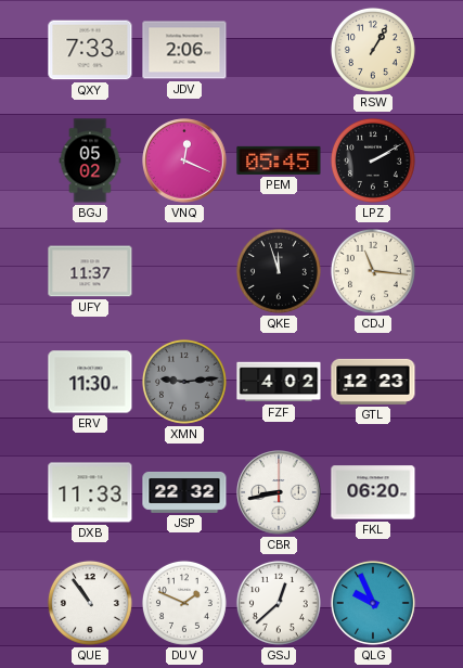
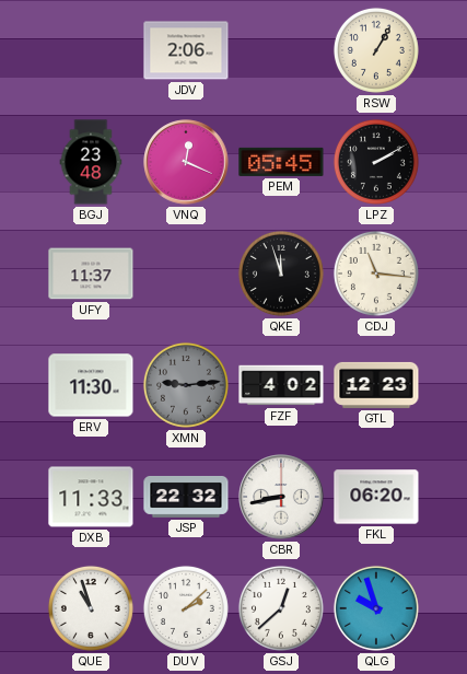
QXY: 7:33 -> none
BGJ: 05:02 -> 23:48
QUE: 10:54 -> 10:57
DUV: 1:49 -> 2:08
QLG: 9:56 -> 9:57
